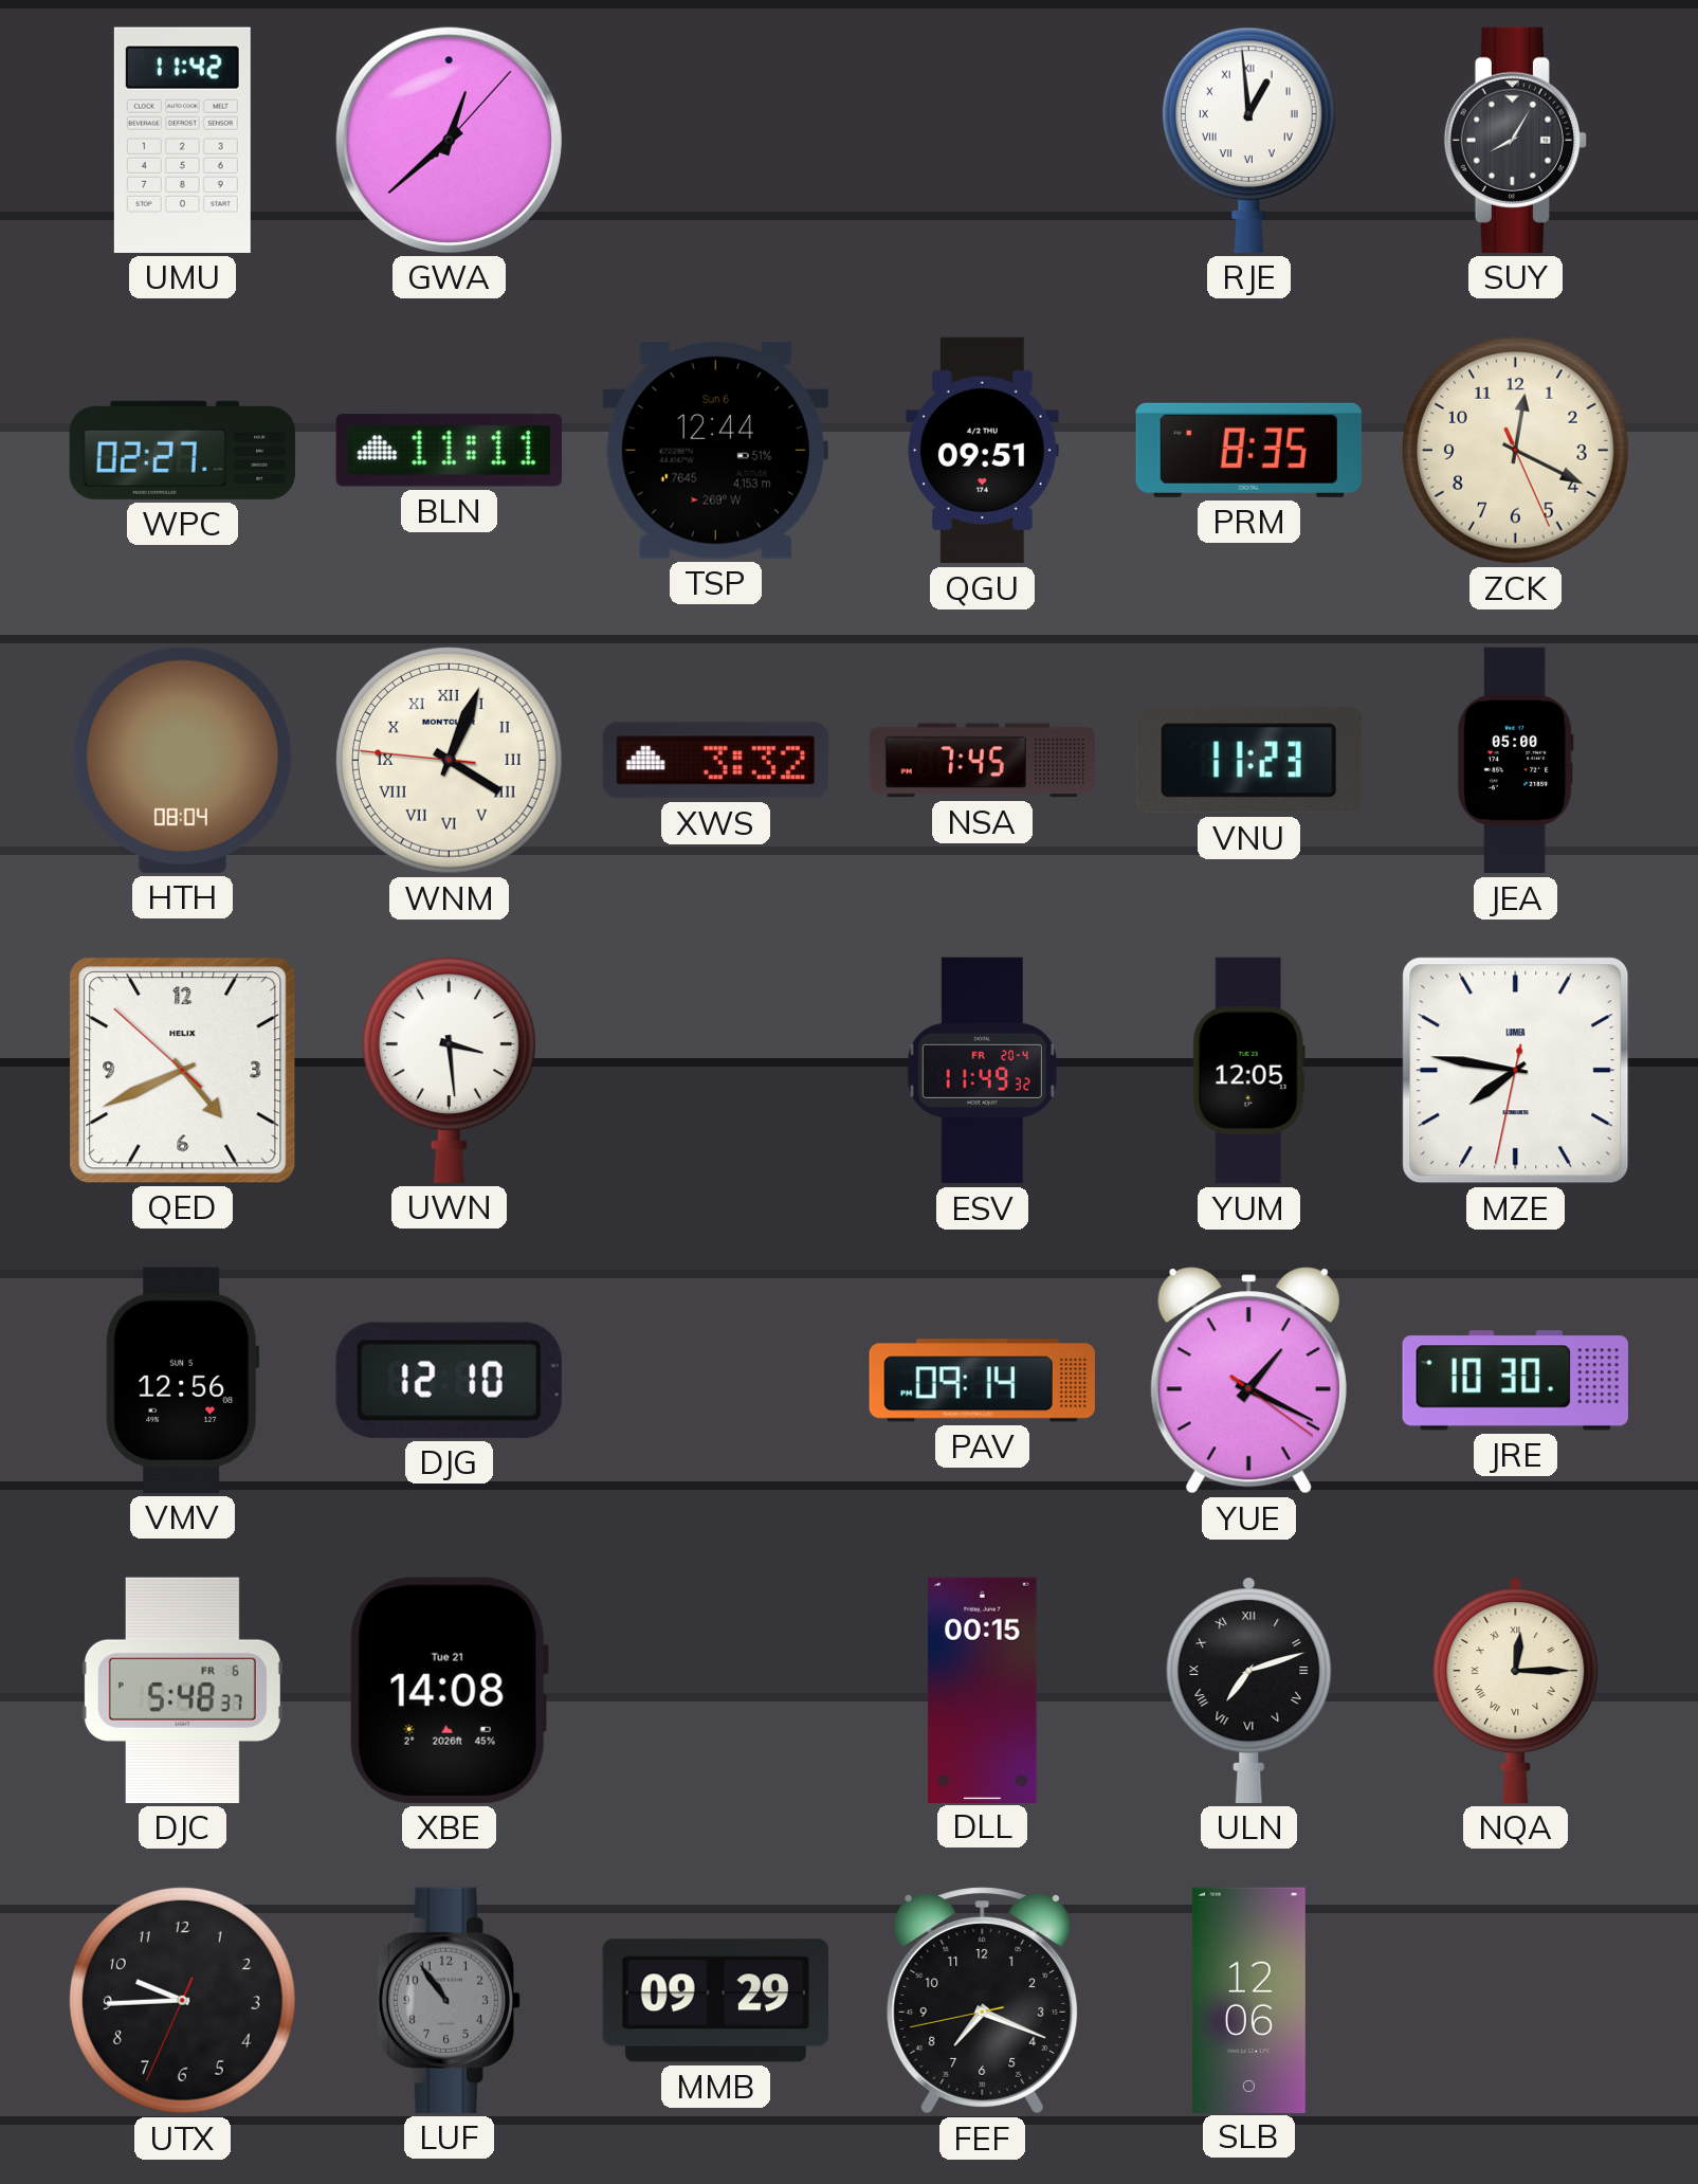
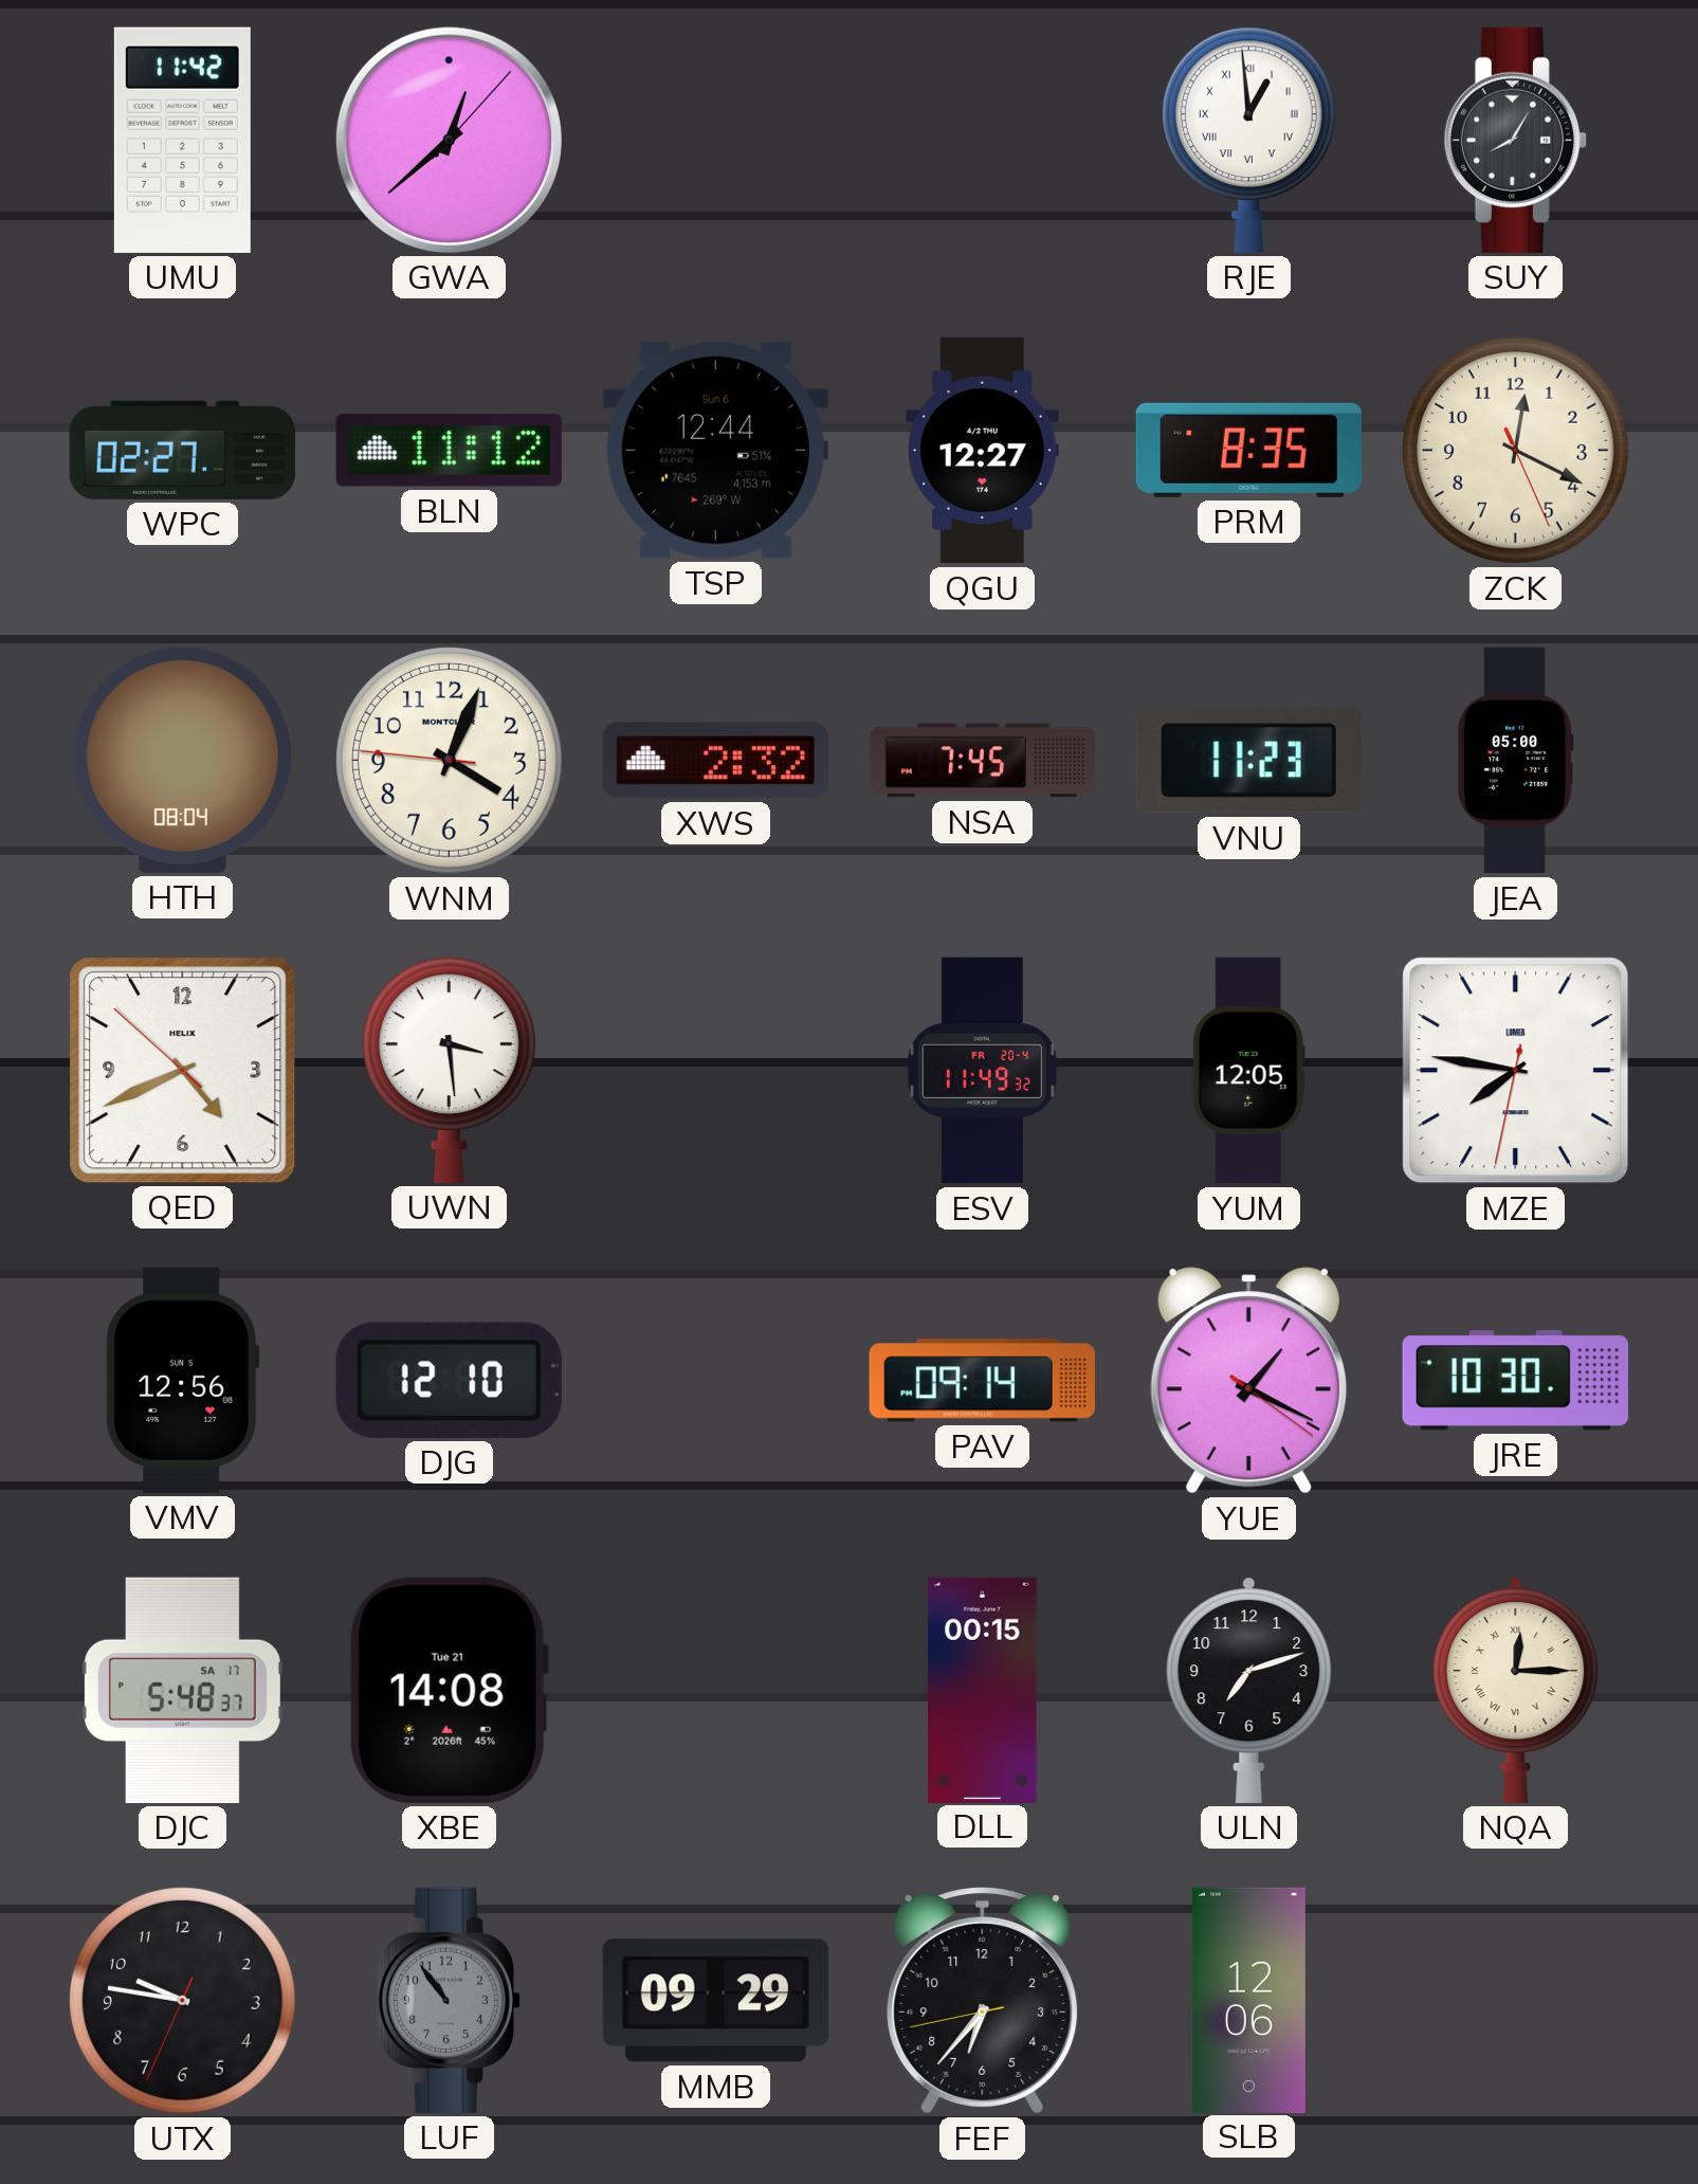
BLN: 11:11 -> 11:12
QGU: 09:51 -> 12:27
WNM numerals: Roman -> Arabic
XWS: 3:32 -> 2:32
DJC date: FR 6 -> SA 17
ULN numerals: Roman -> Arabic
UTX: 9:44 -> 9:46
FEF: 7:18 -> 6:36
